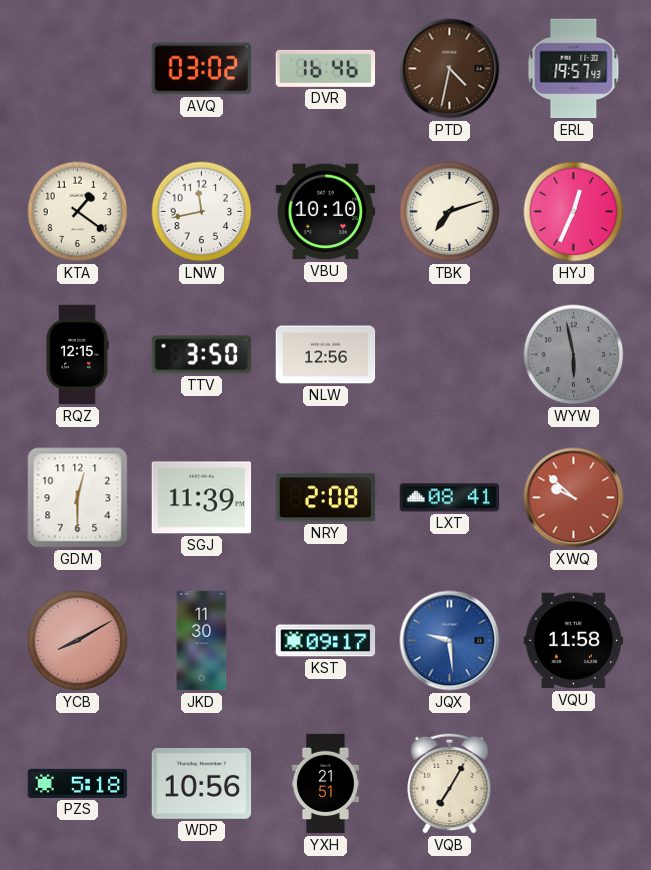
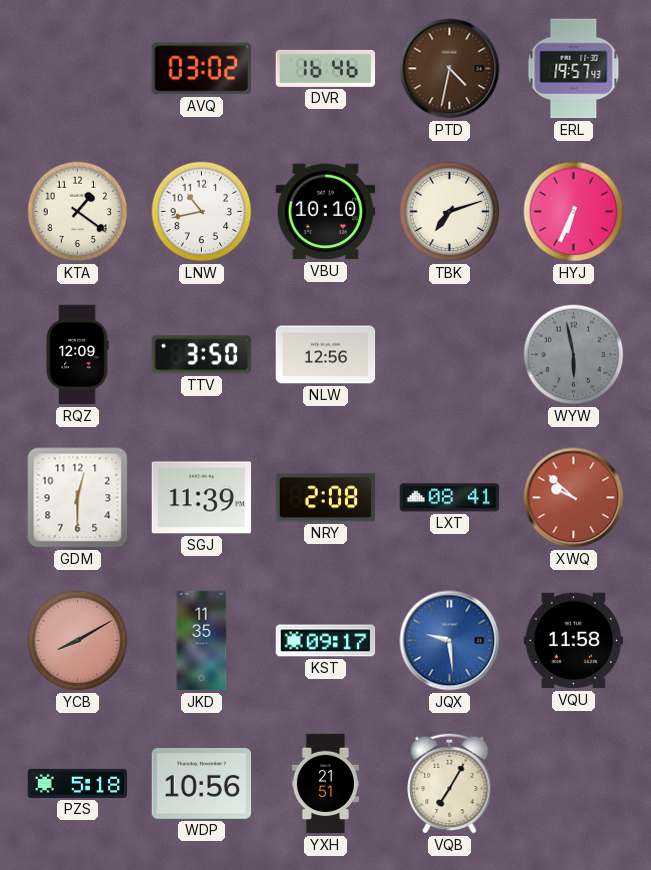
LNW: 11:43 -> 10:43
HYJ: 12:34 -> 6:34
RQZ: 12:15 -> 12:09
JKD: 11:30 -> 11:35
